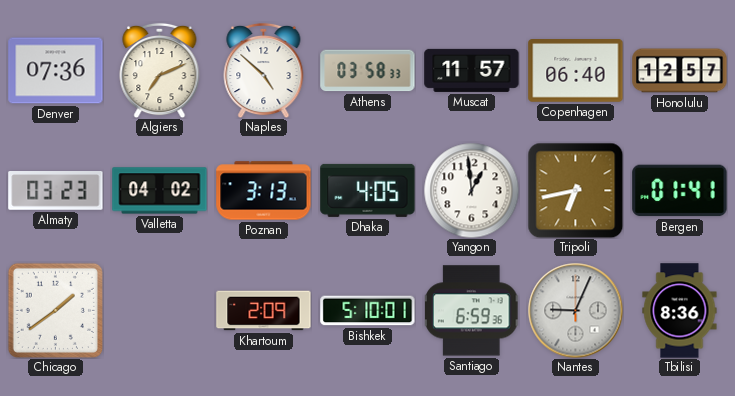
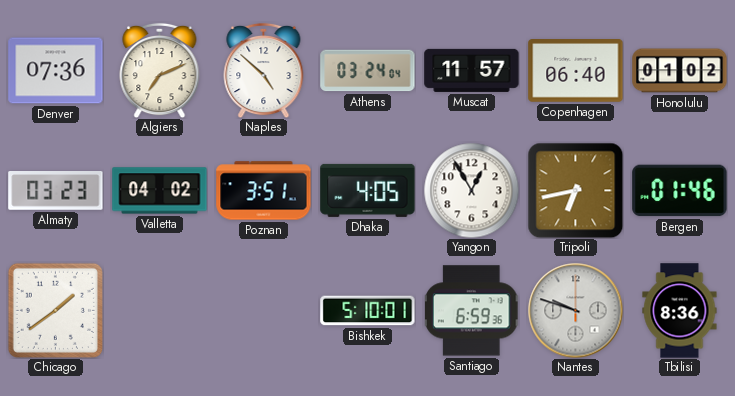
Athens: 03:58 -> 03:24
Honolulu: 12:57 -> 01:02
Poznan: 3:13 -> 3:51
Yangon: 12:59 -> 12:55
Bergen: 01:41 -> 01:46
Khartoum: 2:09 -> none
Nantes: 9:04 -> 9:48
